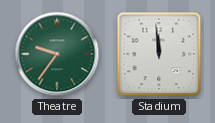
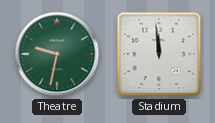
Theatre: 9:36 -> 9:32
